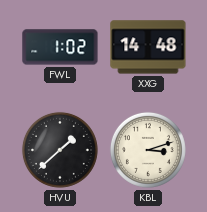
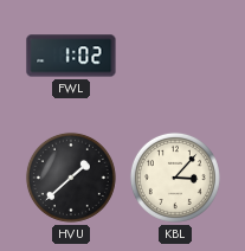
XXG: 14:48 -> none
KBL: 3:12 -> 3:07
